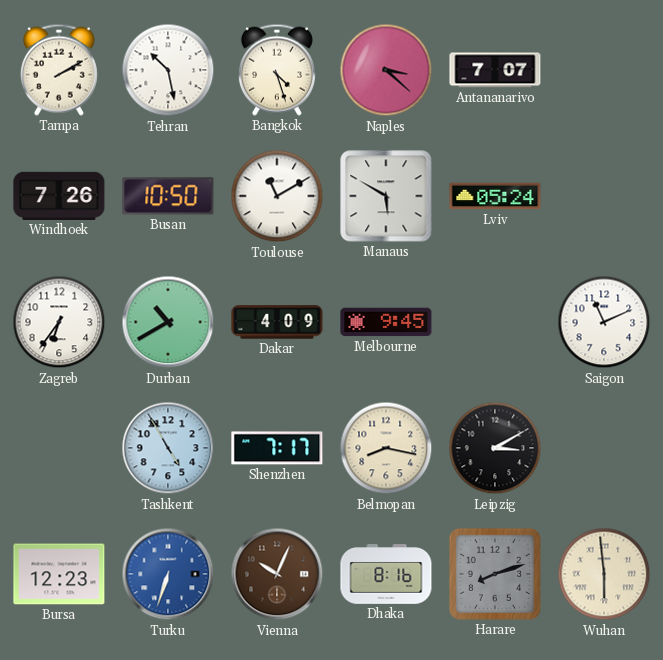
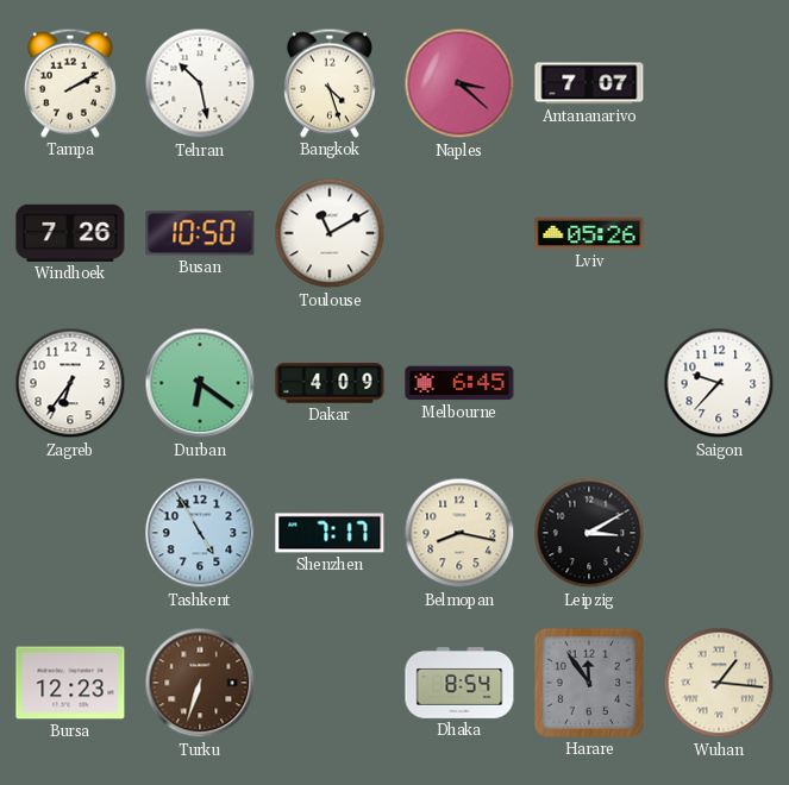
Manaus: 5:50 -> none
Lviv: 05:24 -> 05:26
Durban: 10:40 -> 6:21
Melbourne: 9:45 -> 6:45
Saigon: 11:11 -> 9:37
Turku dial: blue -> brown
Vienna: 10:04 -> none
Dhaka: 8:16 -> 8:54
Harare: 8:12 -> 11:54
Wuhan: 5:59 -> 1:16
